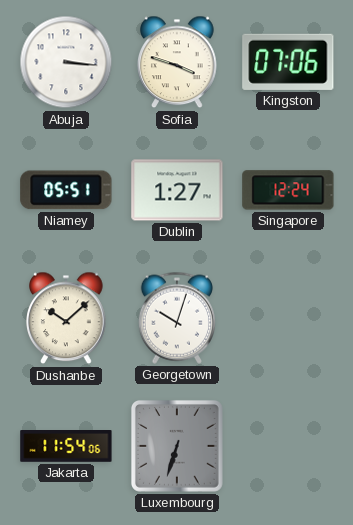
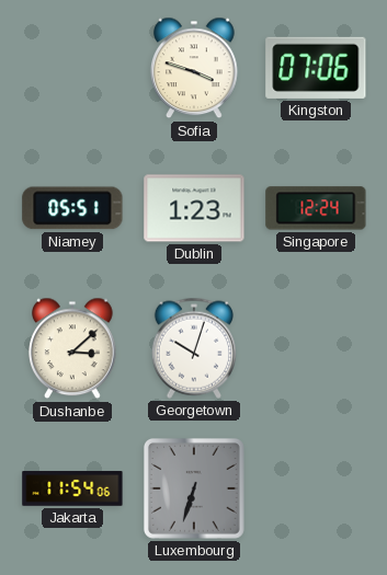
Abuja: 3:16 -> none
Dublin: 1:27 -> 1:23
Dushanbe: 10:08 -> 3:08
